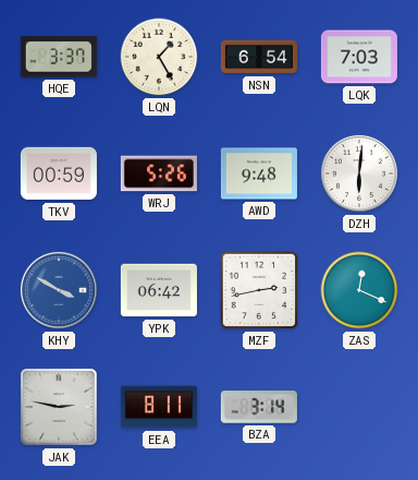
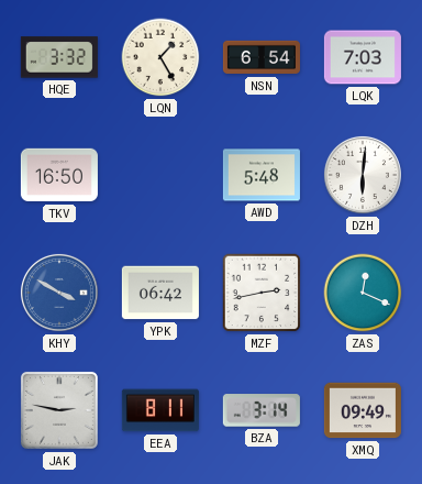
HQE: 3:37 -> 3:32
TKV: 00:59 -> 16:50
WRJ: 5:26 -> none
AWD: 9:48 -> 5:48
XMQ: none -> 09:49
